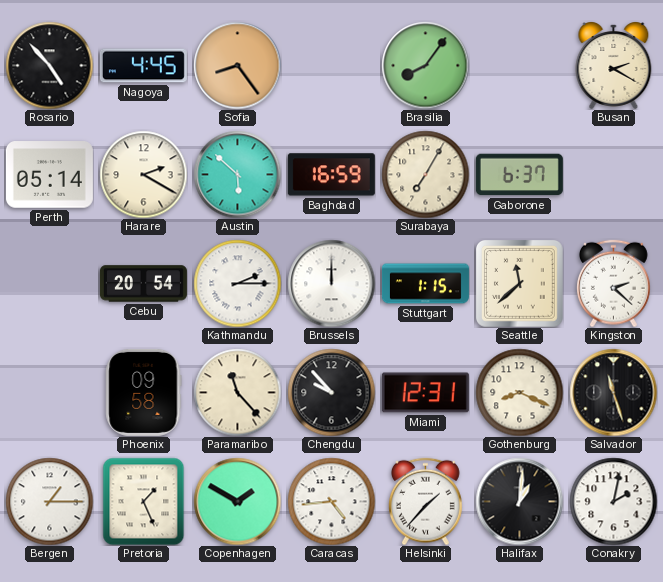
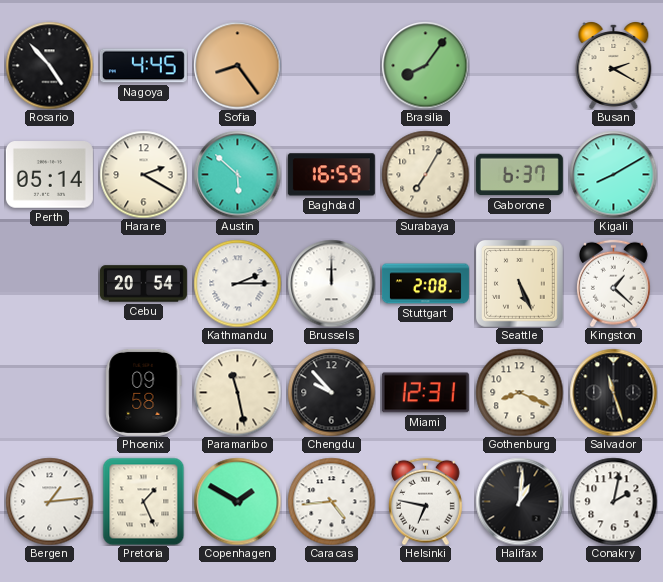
Kigali: none -> 8:10
Stuttgart: 1:15 -> 2:08
Seattle: 11:38 -> 5:26
Kingston: 2:22 -> 1:22
Paramaribo: 11:23 -> 11:28
Bergen: 1:15 -> 1:14
Helsinki: 1:37 -> 6:47
